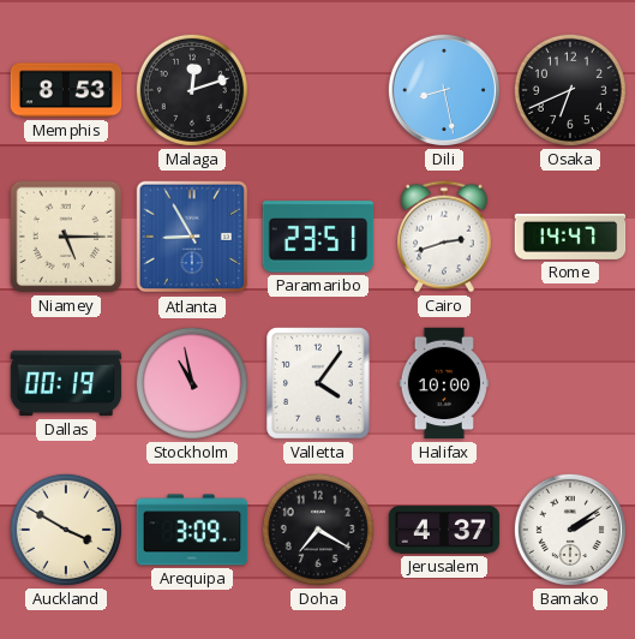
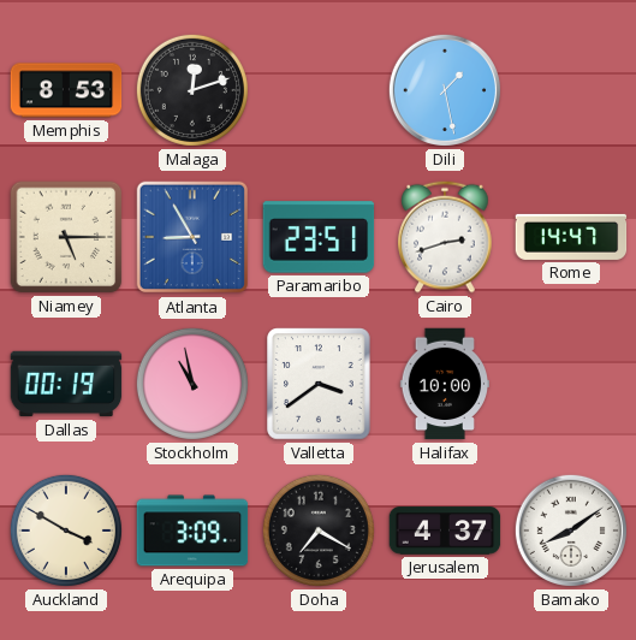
Dili: 8:28 -> 1:28
Osaka: 6:41 -> none
Valletta: 4:06 -> 3:39
Bamako: 2:09 -> 8:09
